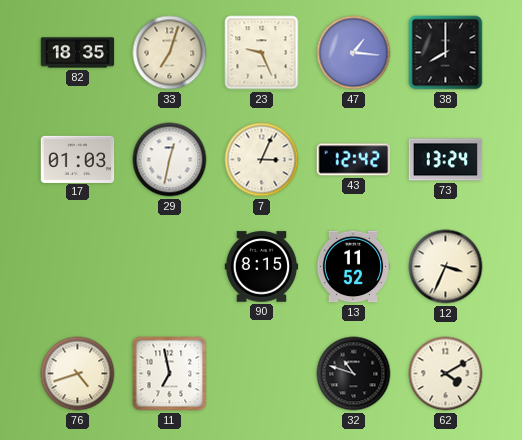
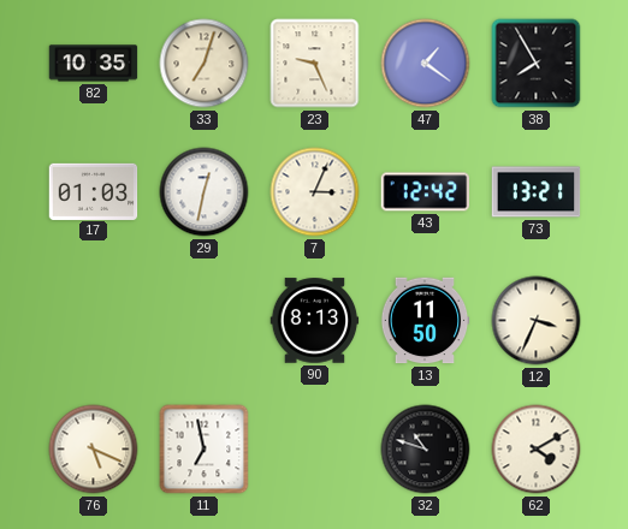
82: 18:35 -> 10:35
47: 1:16 -> 1:21
38: 8:00 -> 7:55
73: 13:24 -> 13:21
90: 8:15 -> 8:13
13: 11:52 -> 11:50
76: 4:42 -> 5:19
